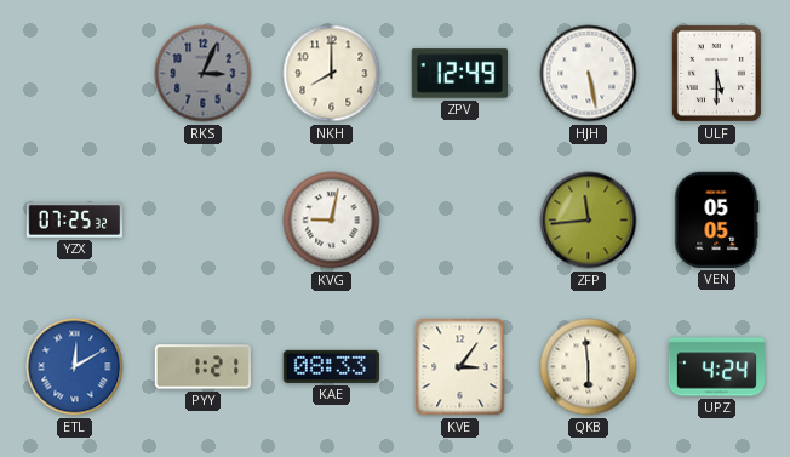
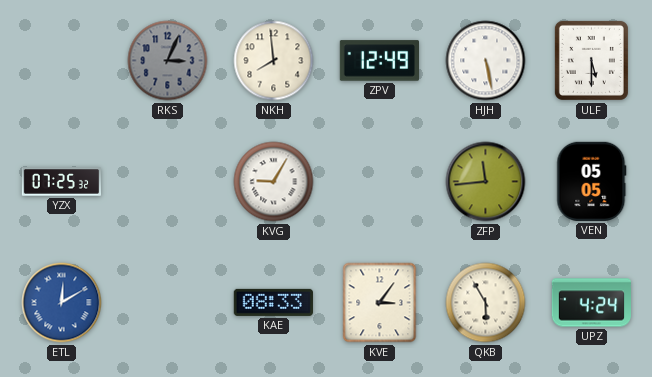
NKH: 8:00 -> 7:59
KVG: 9:02 -> 9:05
PYY: 1:21 -> none
QKB: 5:59 -> 5:55
